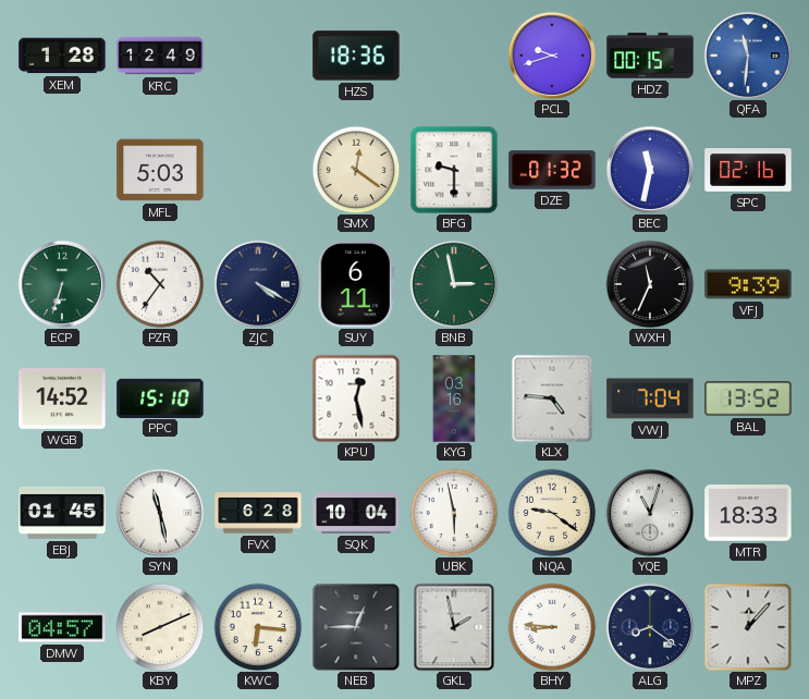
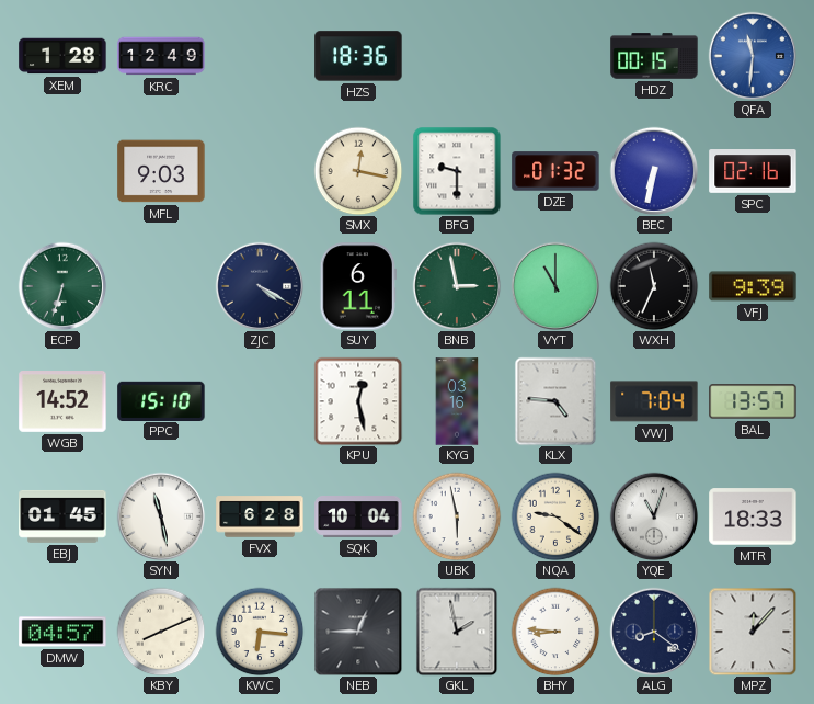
PCL: 9:42 -> none
MFL: 5:03 -> 9:03
SMX: 12:21 -> 12:17
BEC: 11:32 -> 6:32
PZR: 10:36 -> none
VYT: none -> 11:00
BAL: 13:52 -> 13:57
